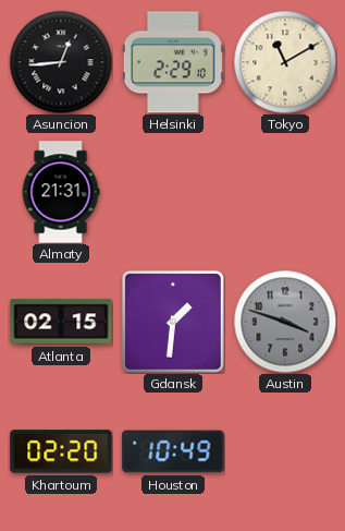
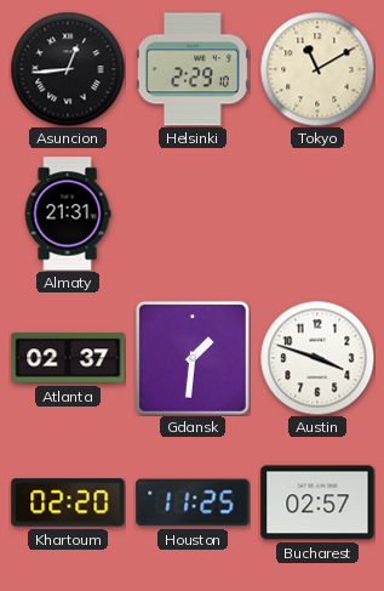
Atlanta: 02:15 -> 02:37
Austin dial: grey -> white
Houston: 10:49 -> 11:25
Bucharest: none -> 02:57
